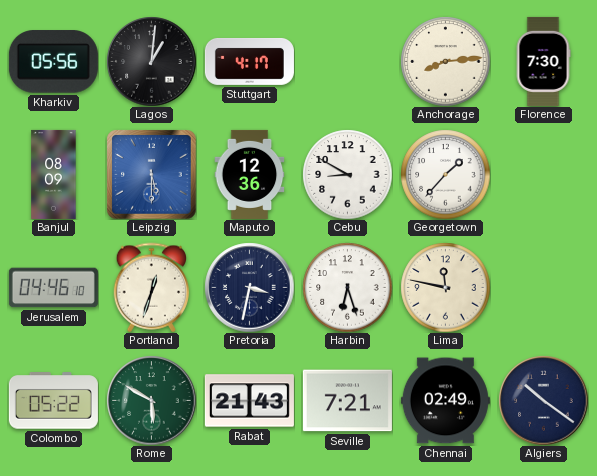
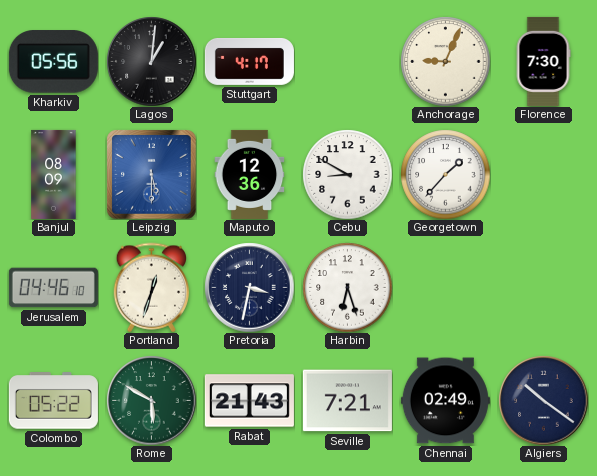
Anchorage: 8:14 -> 9:04
Lima: 11:47 -> none
